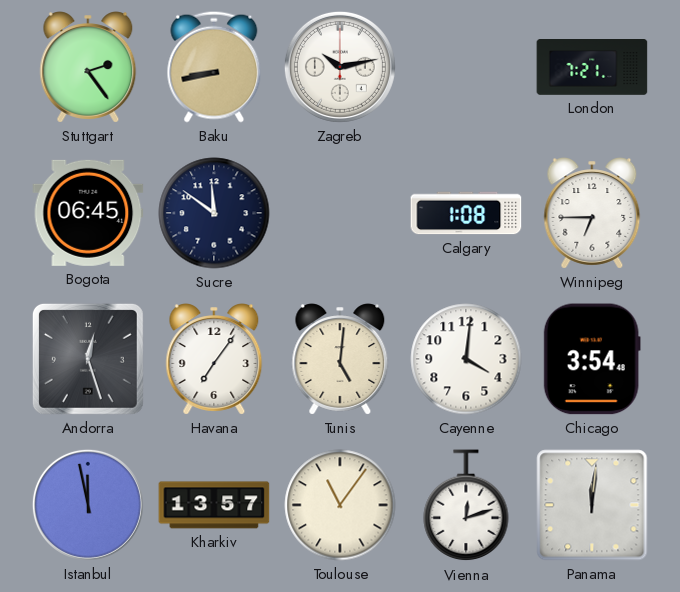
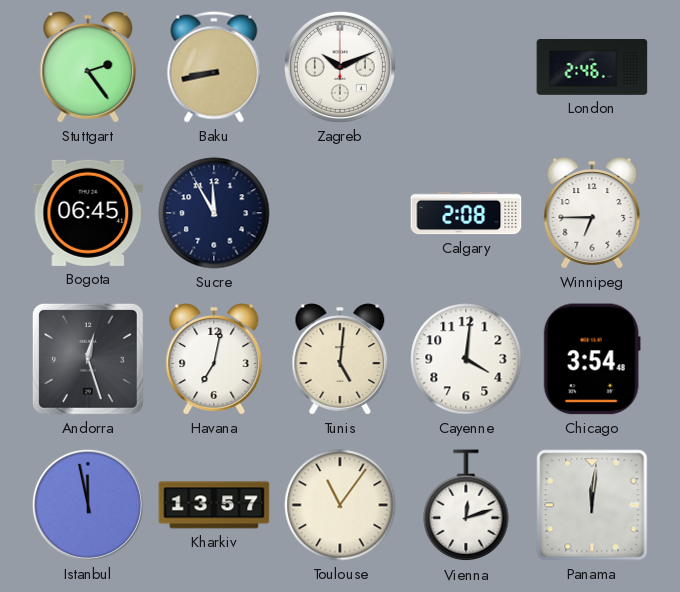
Zagreb: 10:13 -> 10:11
London: 7:21 -> 2:46
Sucre: 11:51 -> 11:55
Calgary: 1:08 -> 2:08
Havana: 7:06 -> 7:02
